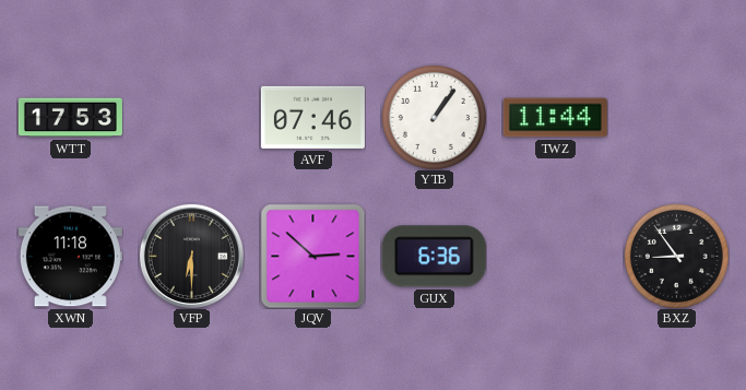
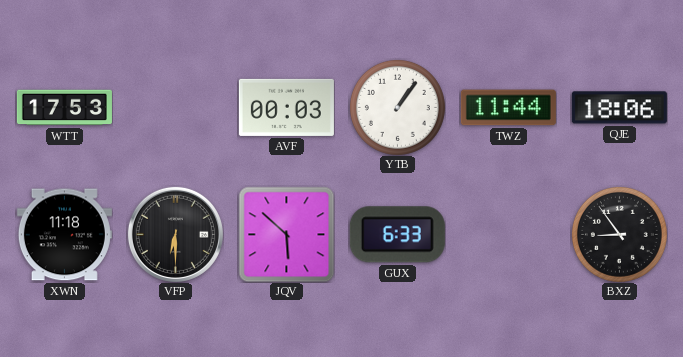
AVF: 07:46 -> 00:03
QJE: none -> 18:06
JQV: 2:52 -> 5:52
GUX: 6:36 -> 6:33
